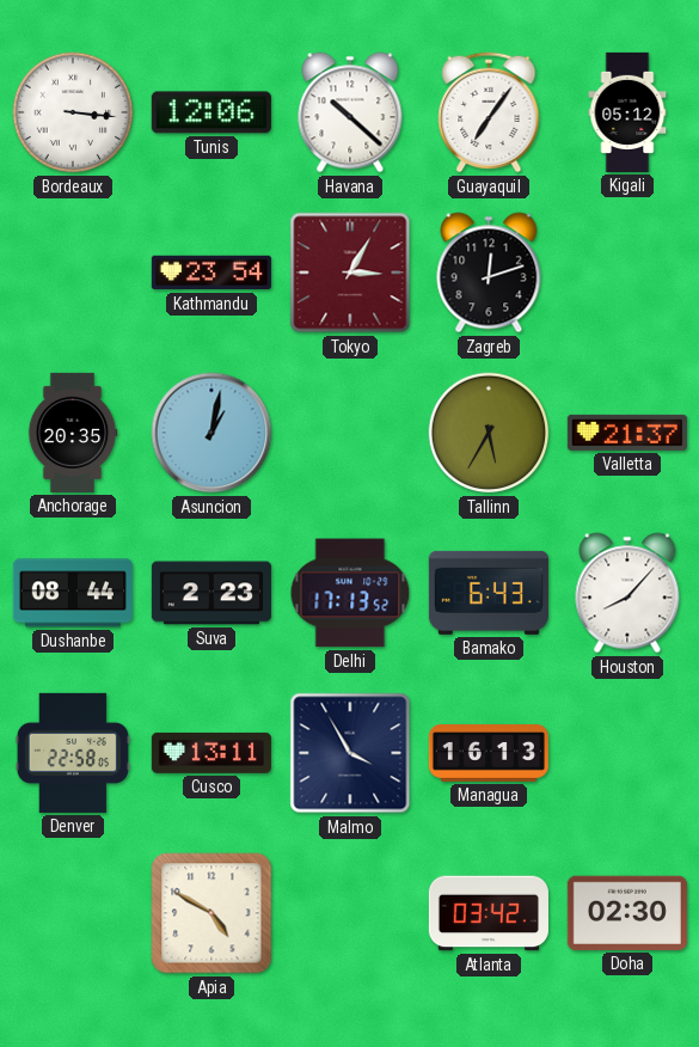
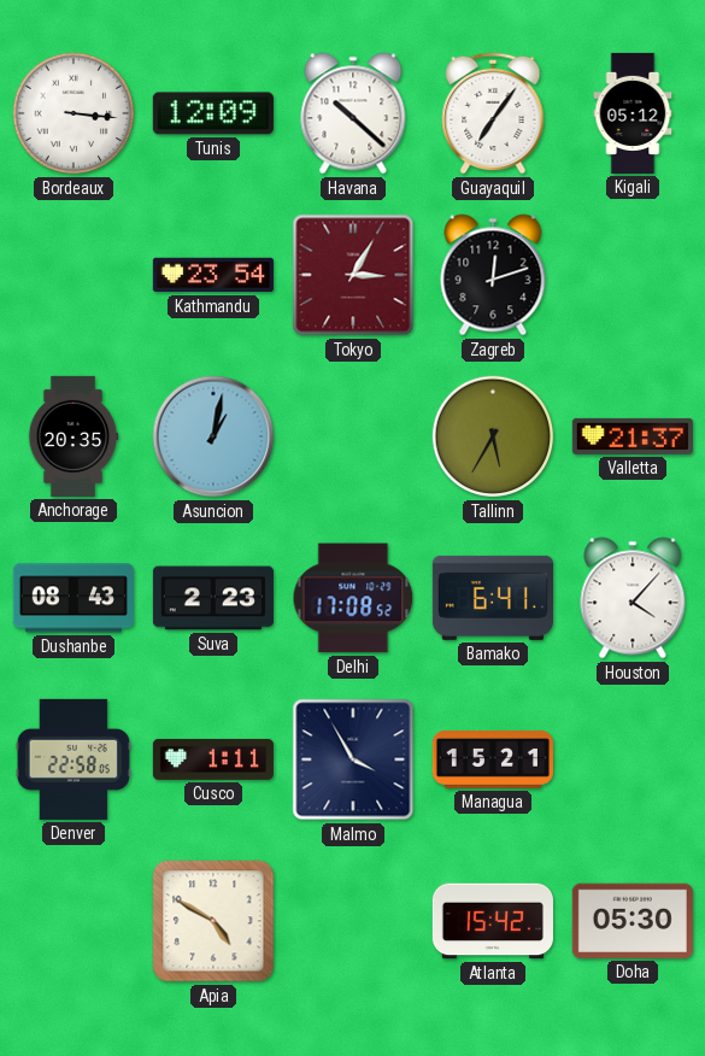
Tunis: 12:06 -> 12:09
Dushanbe: 08:44 -> 08:43
Delhi: 17:13 -> 17:08
Bamako: 6:43 -> 6:41
Houston: 8:07 -> 4:07
Cusco: 13:11 -> 1:11
Managua: 16:13 -> 15:21
Atlanta: 03:42 -> 15:42
Doha: 02:30 -> 05:30
